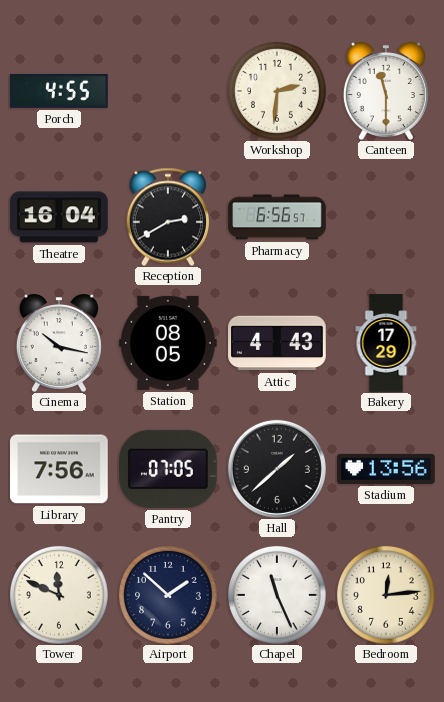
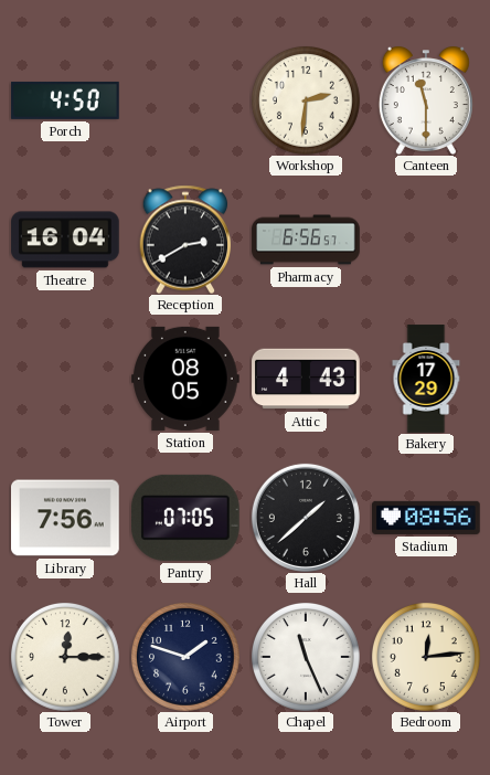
Porch: 4:55 -> 4:50
Cinema: 10:17 -> none
Stadium: 13:56 -> 08:56
Tower: 11:49 -> 12:15
Airport: 1:52 -> 1:48
